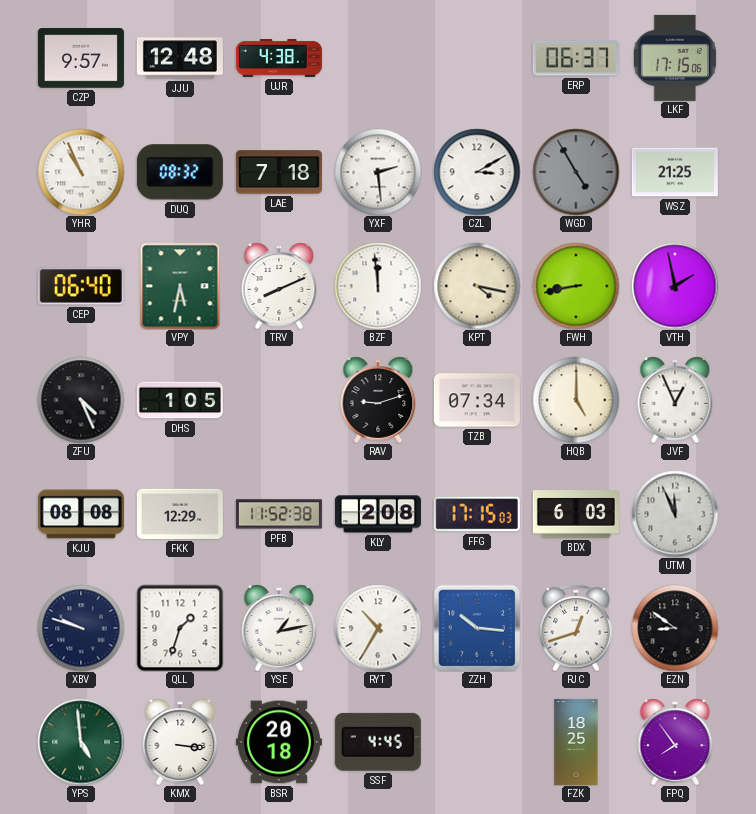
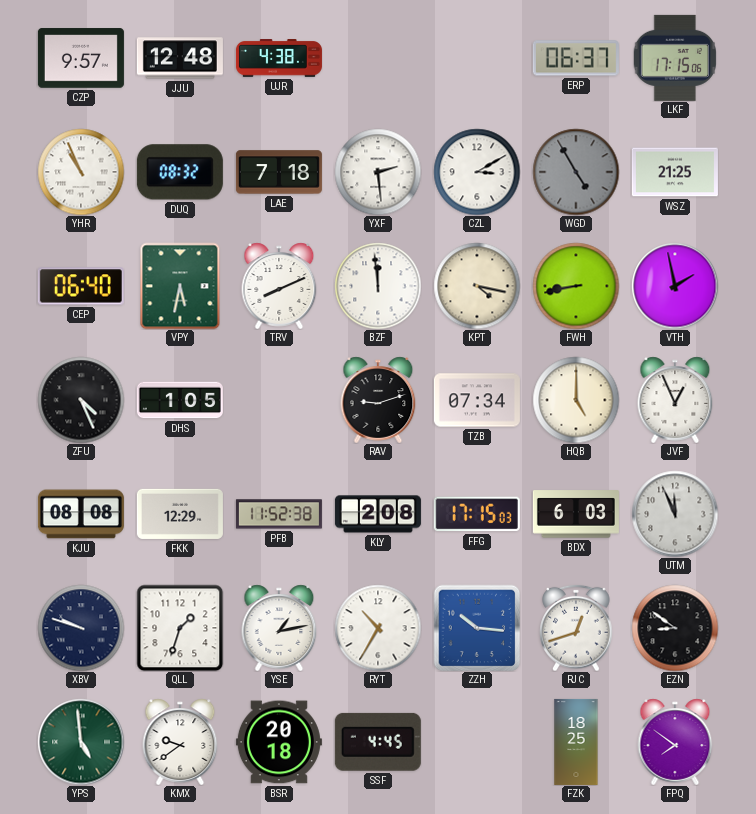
KMX: 3:16 -> 9:39
FPQ: 7:54 -> 7:51
